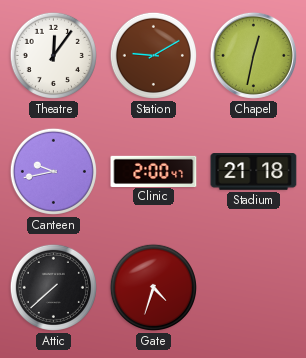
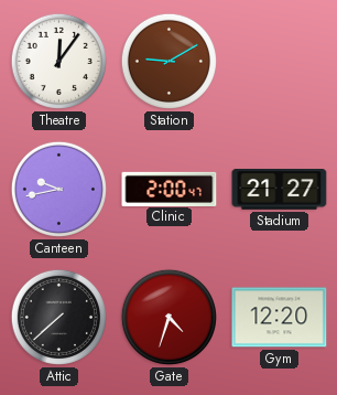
Chapel: 12:32 -> none
Stadium: 21:18 -> 21:27
Gym: none -> 12:20
